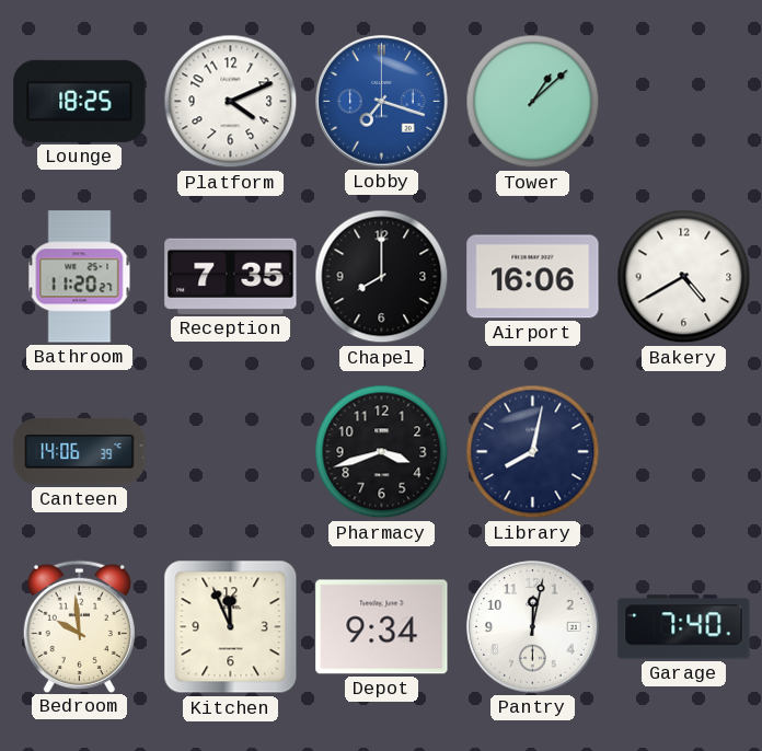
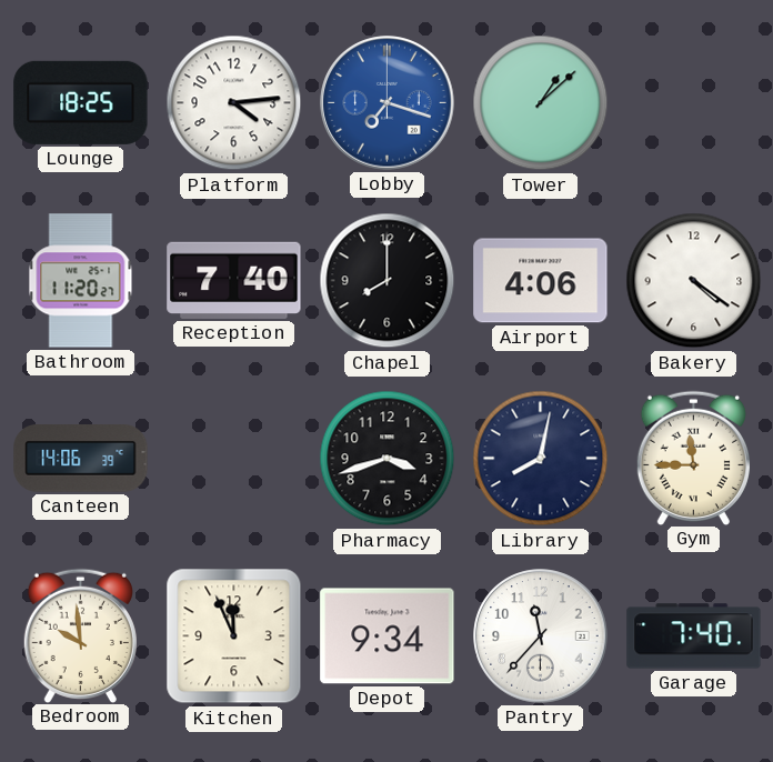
Platform: 4:11 -> 4:14
Reception: 7:35 -> 7:40
Airport: 16:06 -> 4:06
Bakery: 4:40 -> 4:21
Gym: none -> 11:45
Pantry: 12:02 -> 11:37
